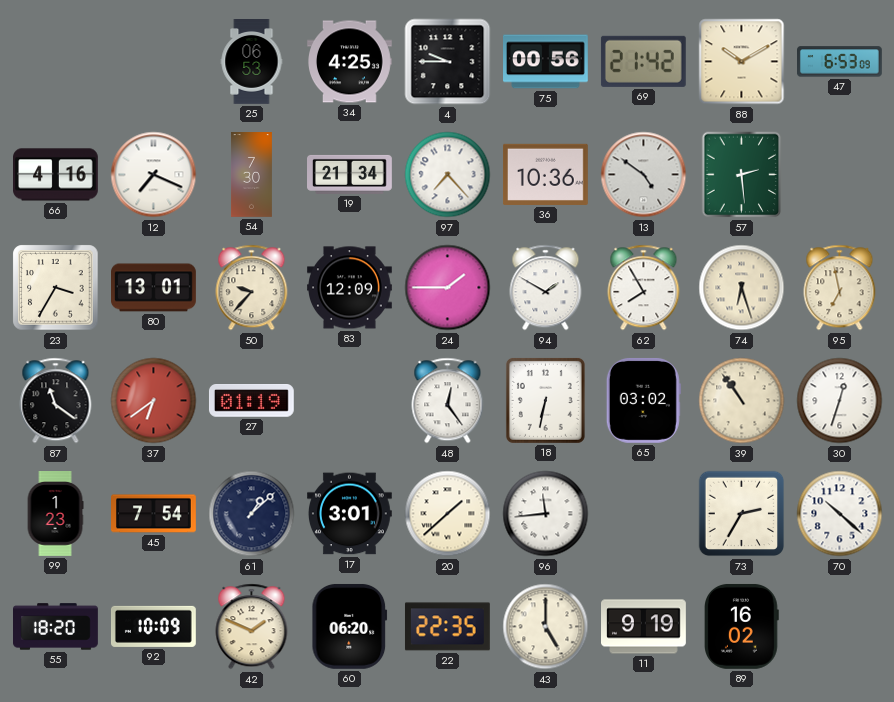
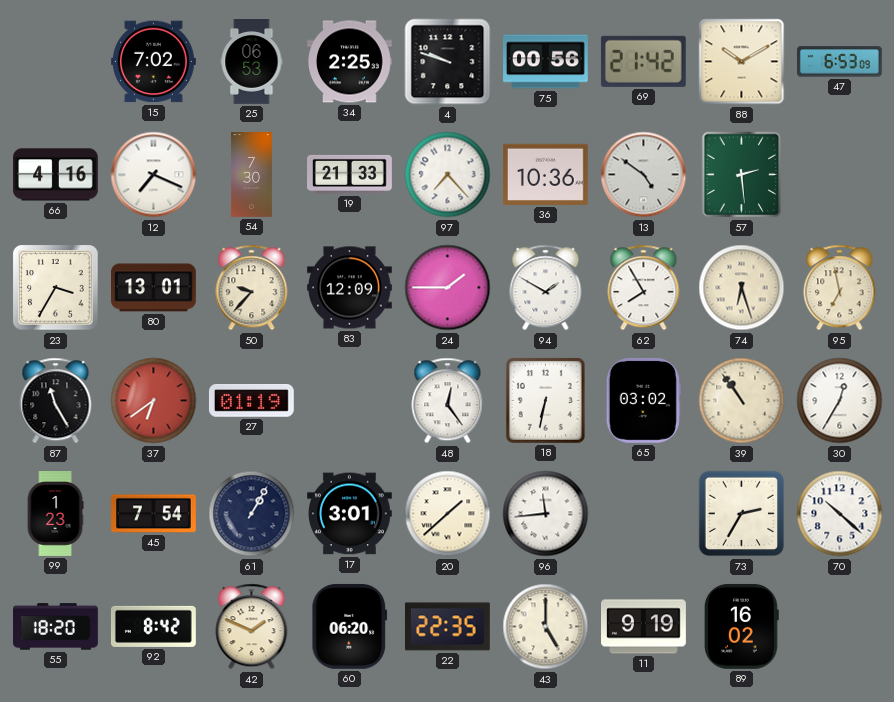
15: none -> 7:02
34: 4:25 -> 2:25
4: 9:45 -> 9:48
19: 21:34 -> 21:33
87: 11:21 -> 11:25
30: 12:33 -> 12:35
61: 1:08 -> 1:05
92: 10:09 -> 8:42
